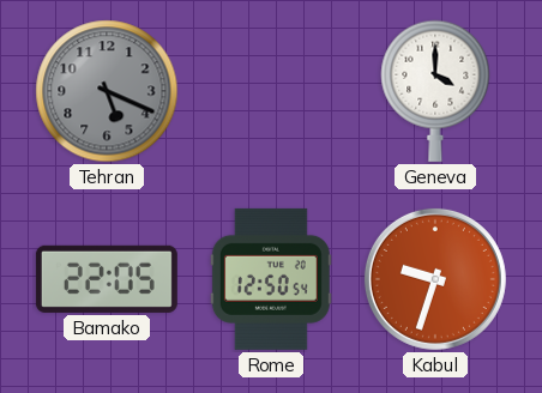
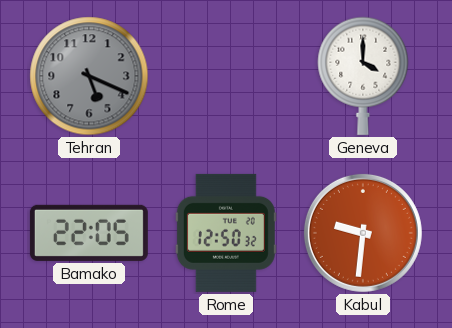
Rome: 12:50:54 -> 12:50:32
Kabul: 9:33 -> 9:31
